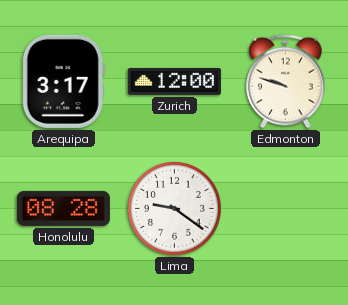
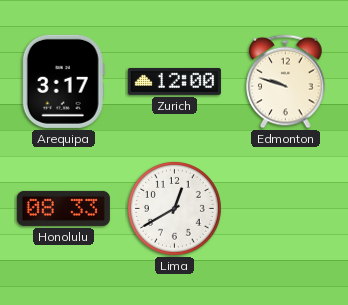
Honolulu: 08:28 -> 08:33
Lima: 9:21 -> 12:40
